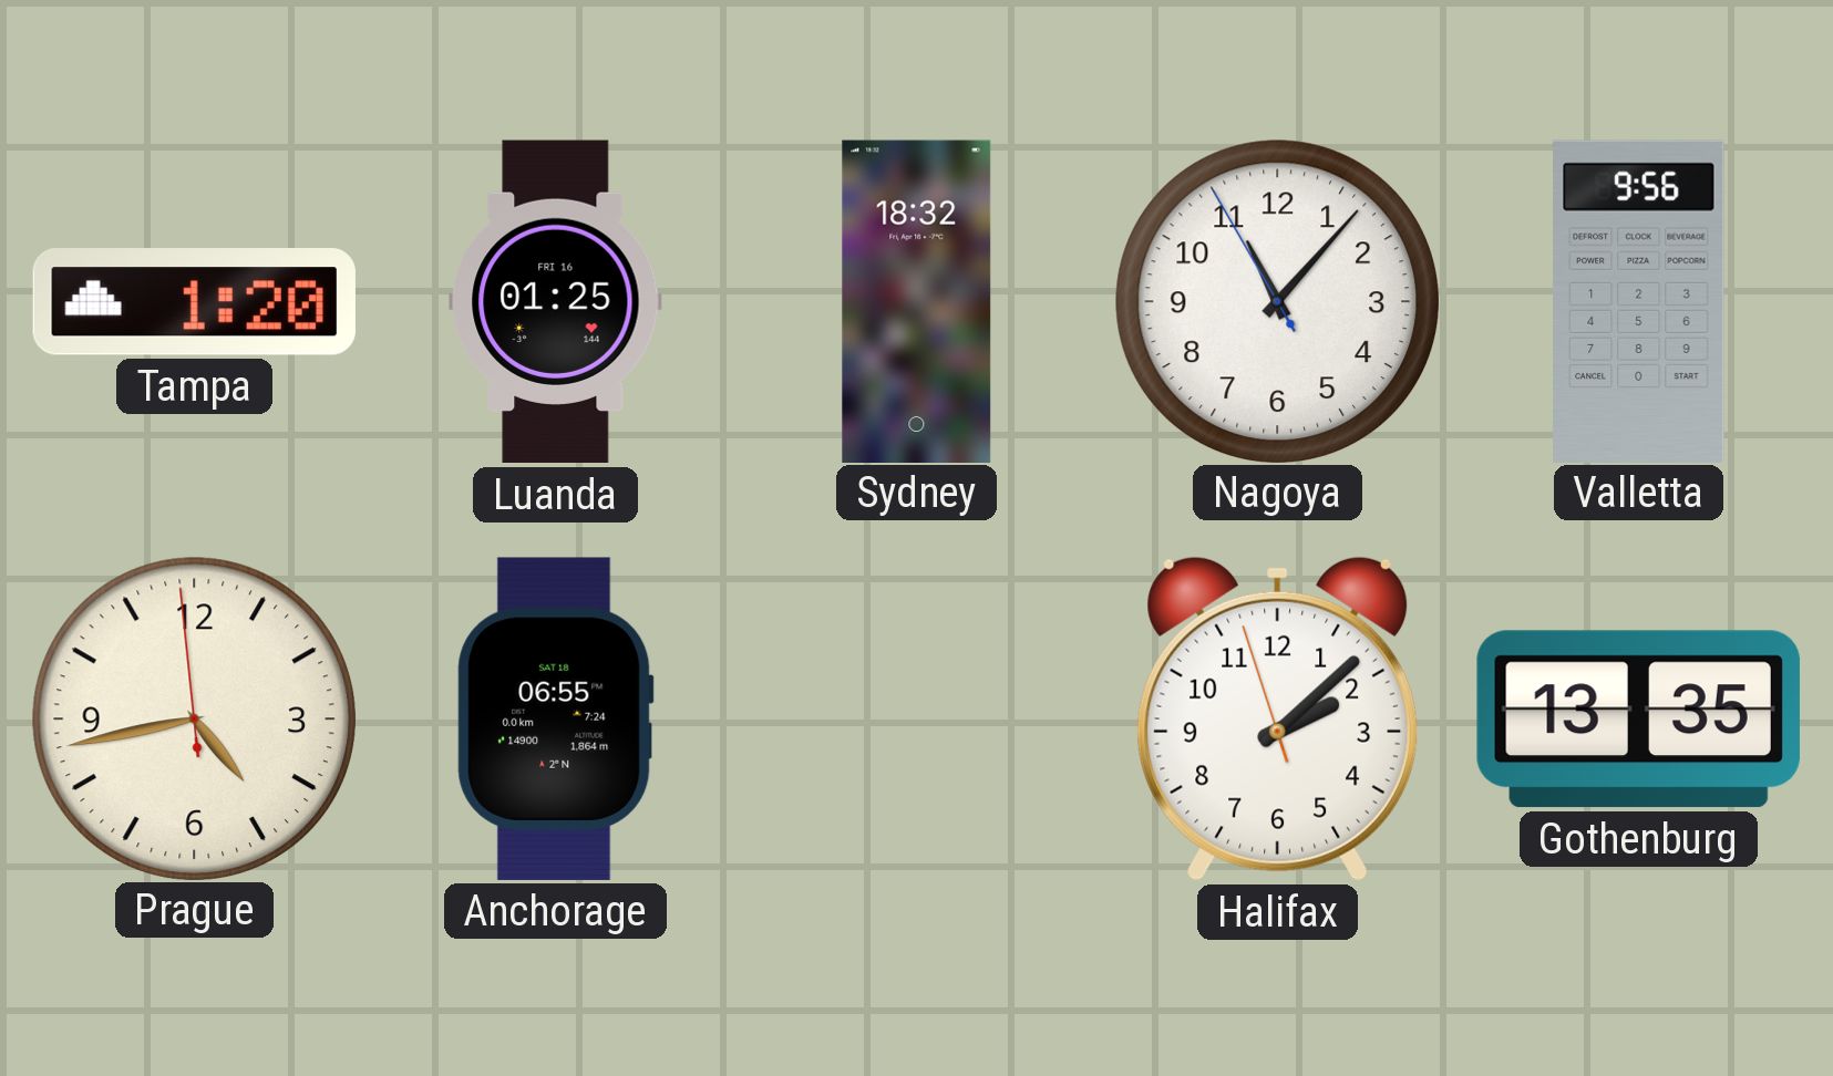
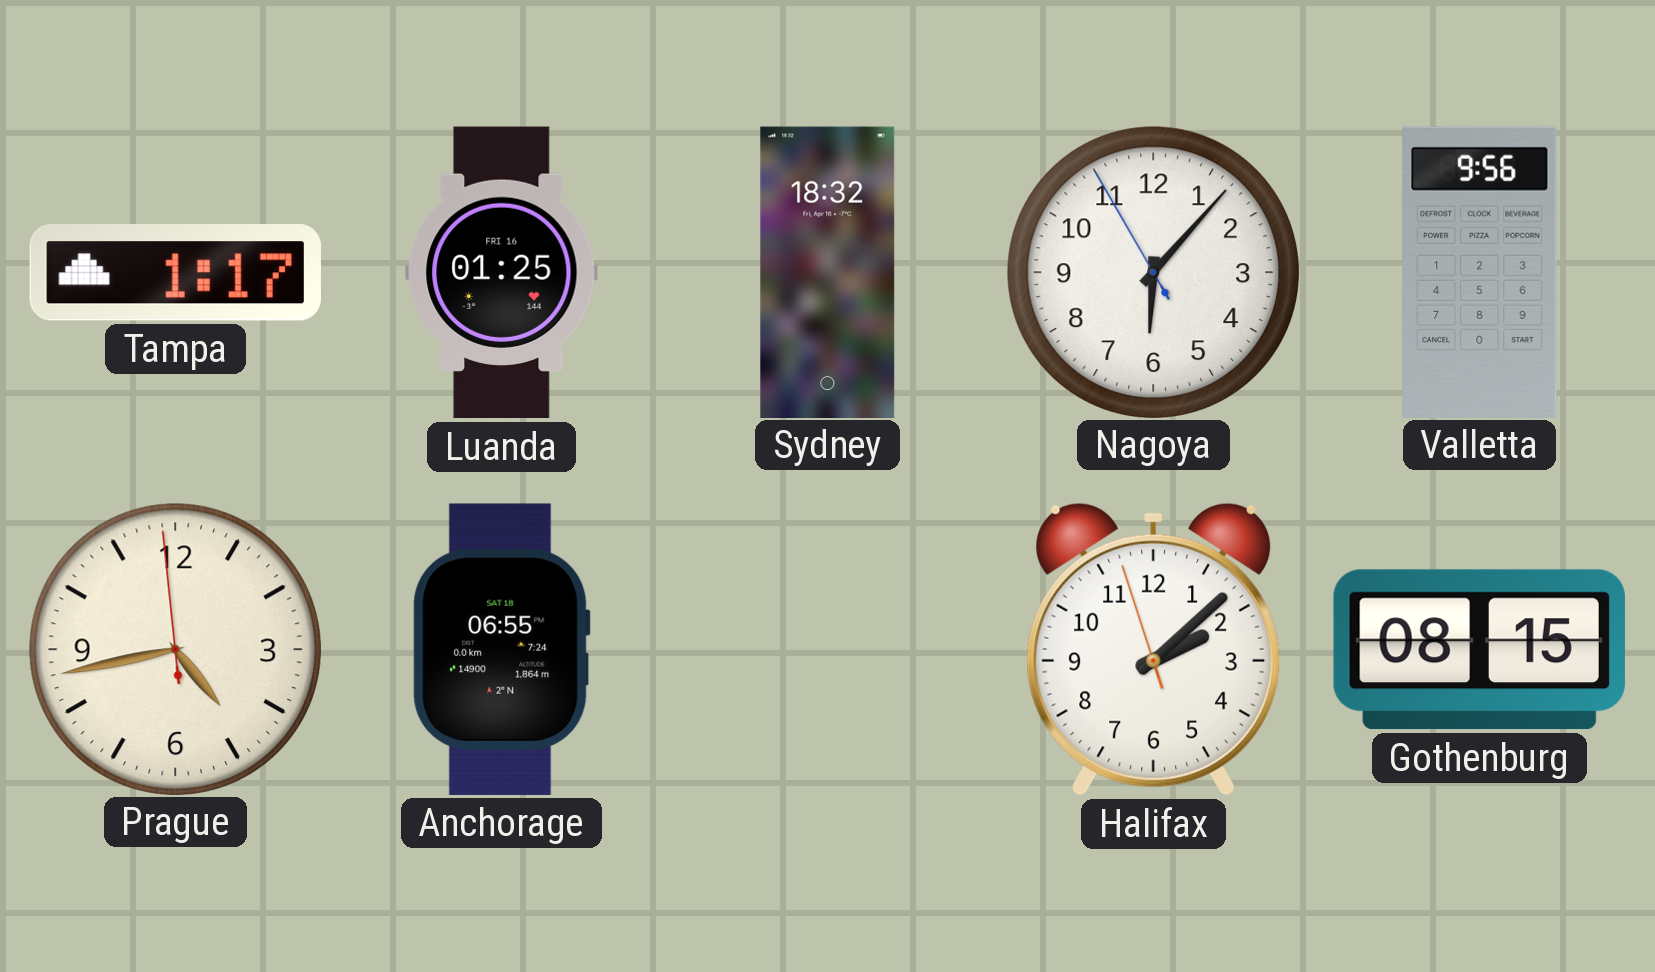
Tampa: 1:20 -> 1:17
Nagoya: 11:06 -> 6:06
Gothenburg: 13:35 -> 08:15
